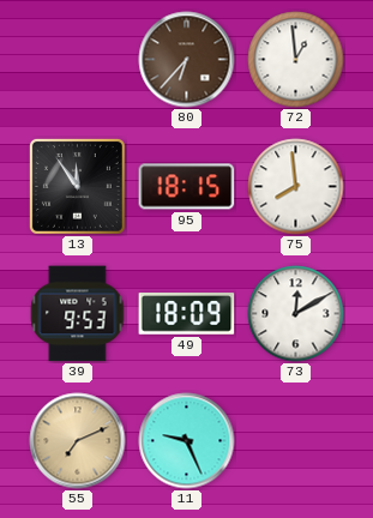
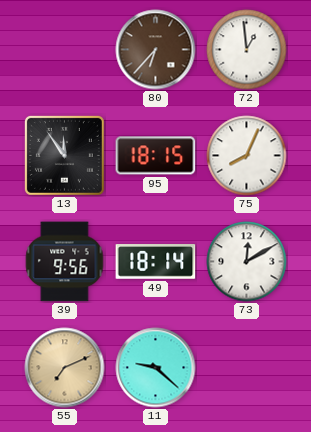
75: 7:59 -> 8:04
39: 9:53 -> 9:56
49: 18:09 -> 18:14
11: 9:26 -> 9:22
